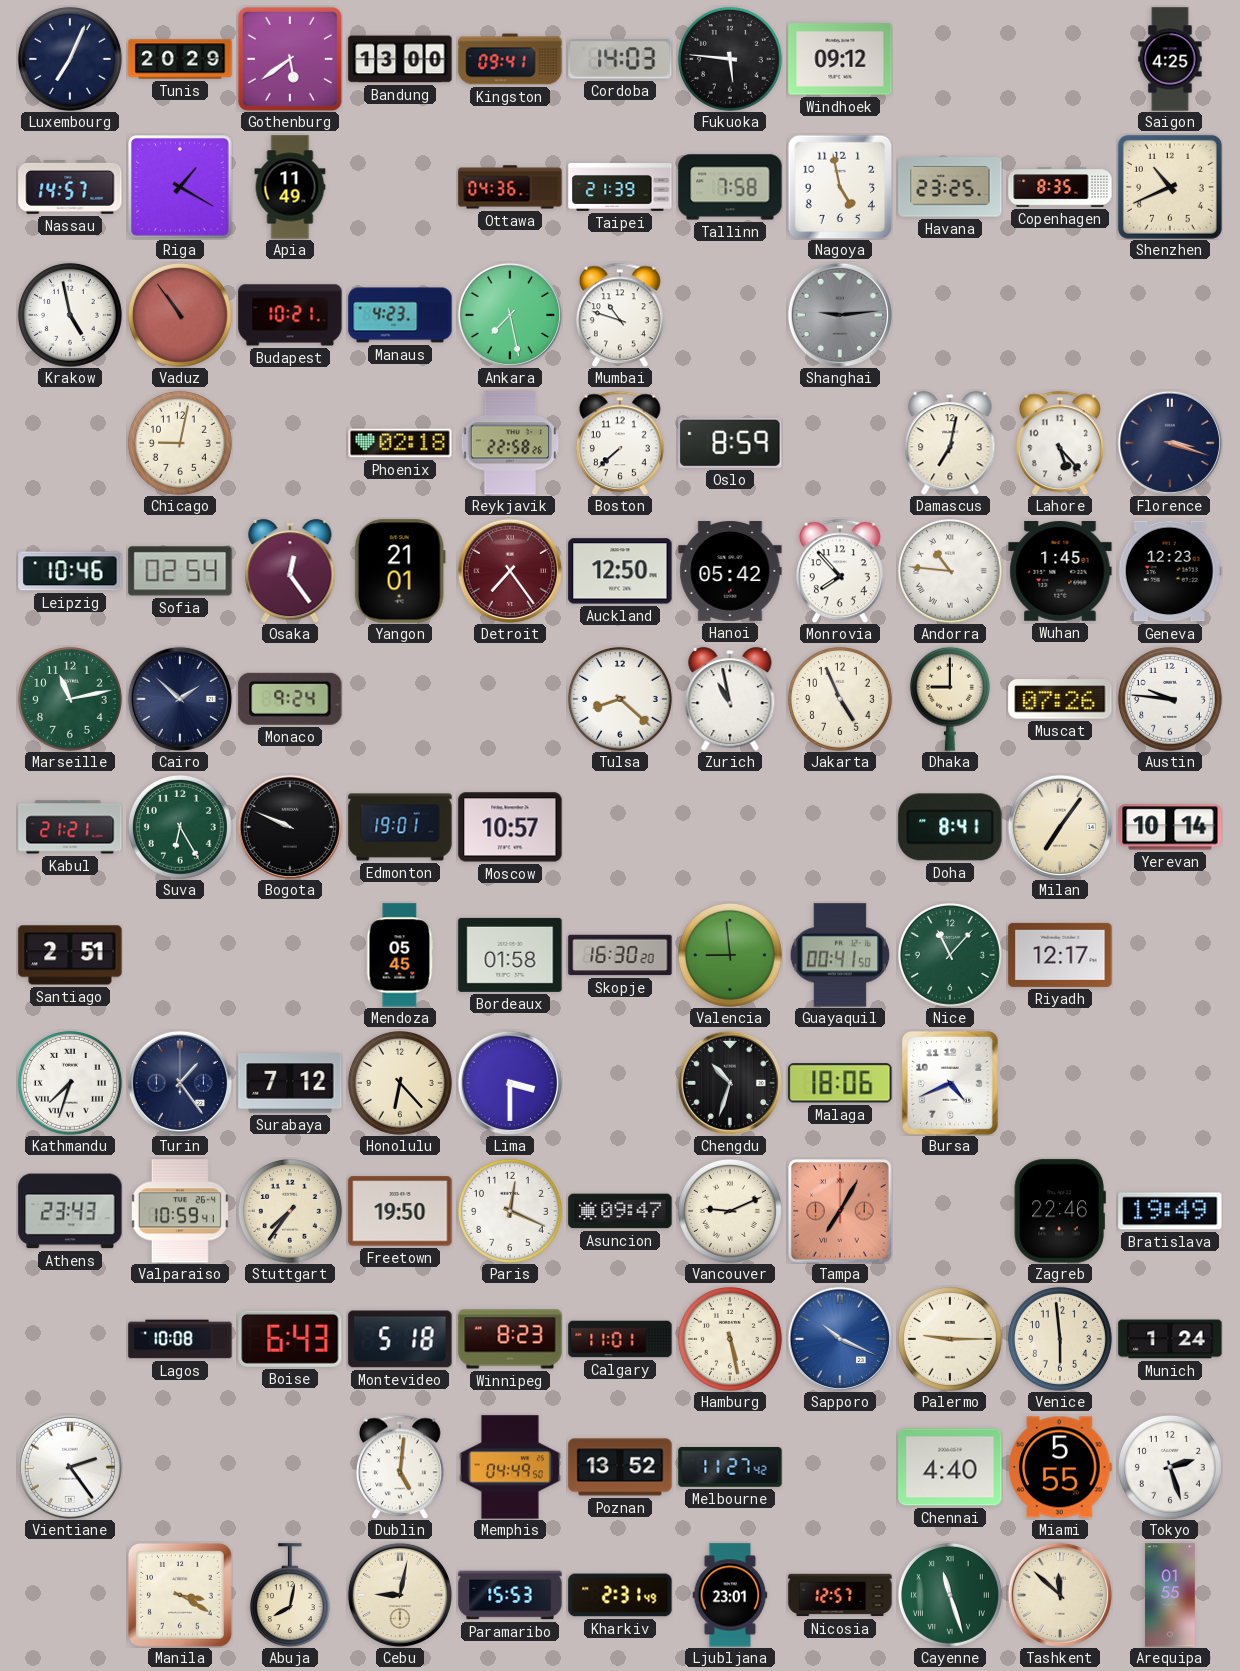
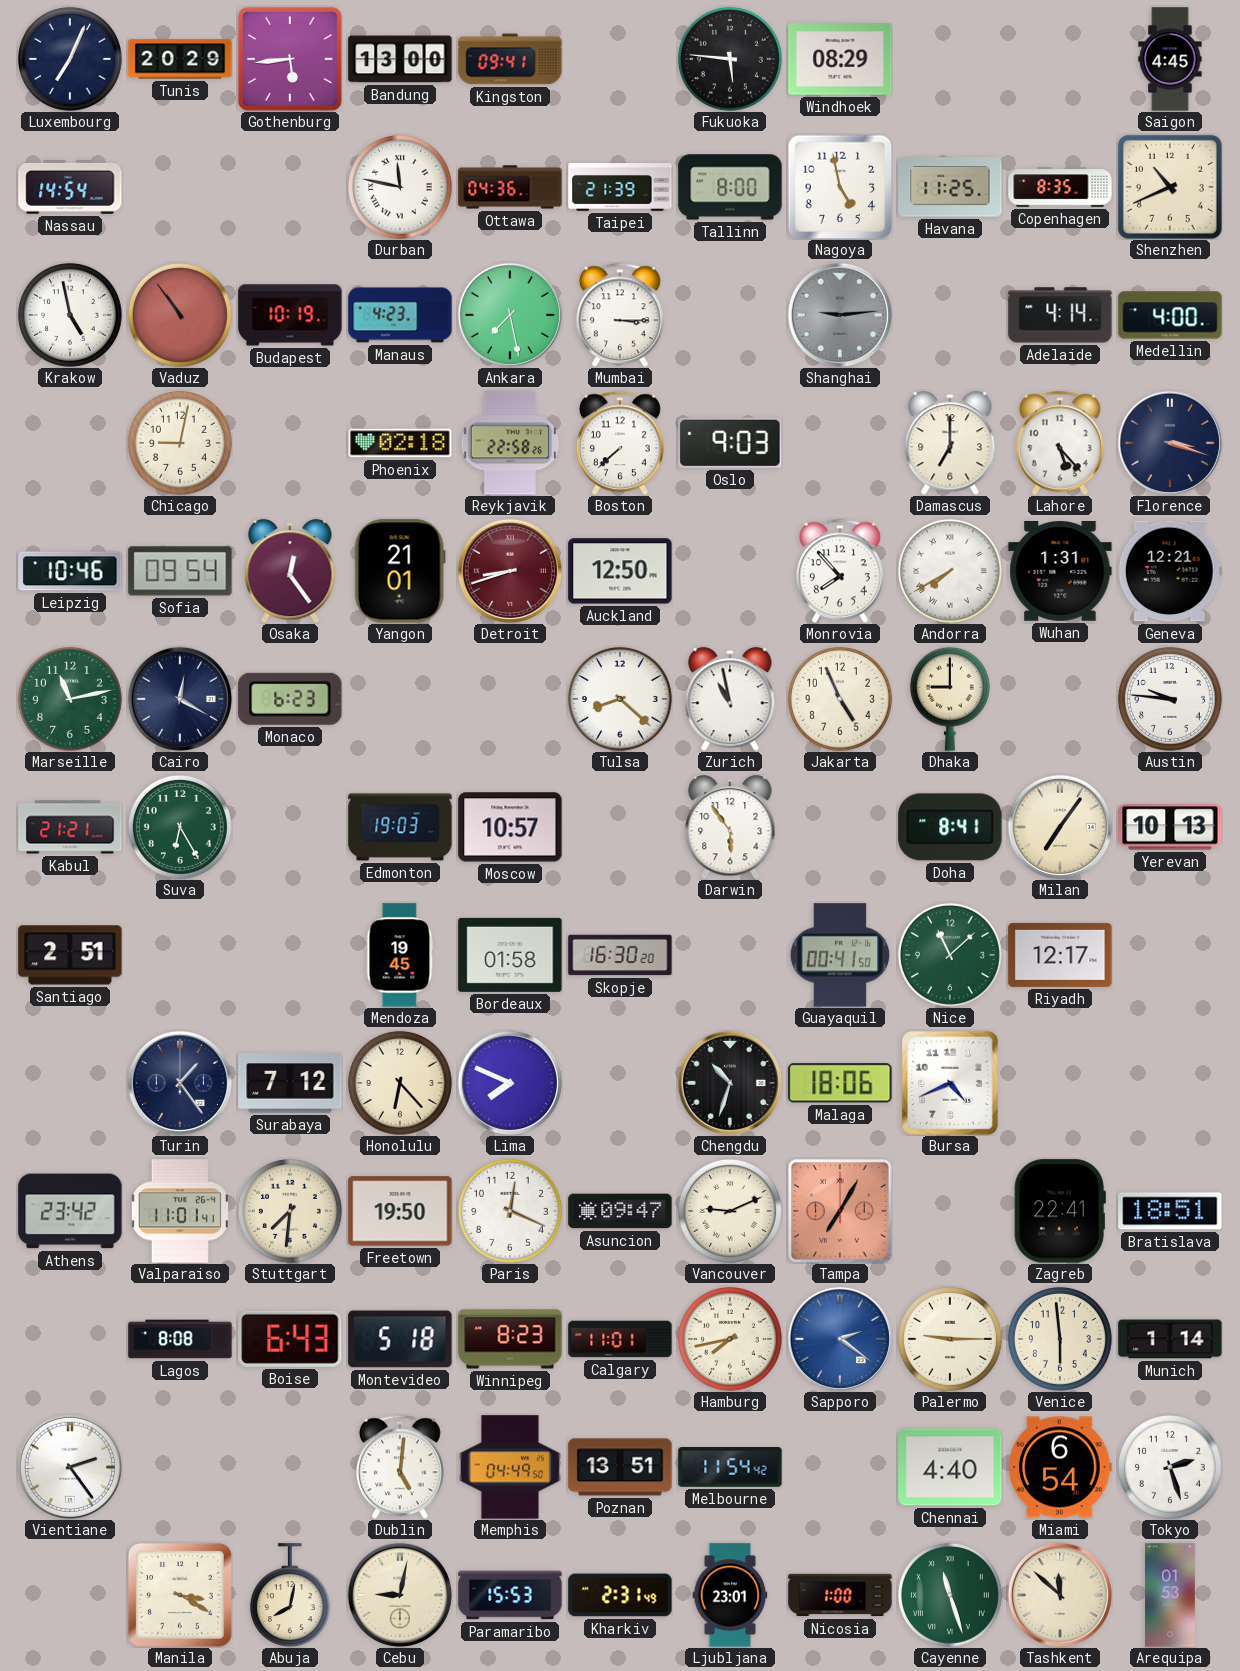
Gothenburg: 5:39 -> 5:44
Cordoba: 14:03 -> none
Windhoek: 09:12 -> 08:29
Saigon: 4:25 -> 4:45
Nassau: 14:57 -> 14:54
Riga: 1:20 -> none
Apia: 11:49 -> none
Durban: none -> 11:47
Tallinn: 7:58 -> 8:00
Havana: 23:25 -> 11:25
Budapest: 10:21 -> 10:19
Mumbai: 10:48 -> 3:15
Adelaide: none -> 4:14
Medellin: none -> 4:00
Oslo: 8:59 -> 9:03
Damascus: 7:02 -> 7:00
Sofia: 02:54 -> 09:54
Detroit: 7:24 -> 8:42
Hanoi: 05:42 -> none
Andorra: 10:46 -> 7:40
Wuhan: 1:45 -> 1:31
Geneva: 12:23 -> 12:21
Cairo: 1:52 -> 12:20
Monaco: 9:24 -> 6:23
Muscat: 07:26 -> none
Bogota: 9:49 -> none
Edmonton: 19:01 -> 19:03
Darwin: none -> 5:54
Yerevan: 10:14 -> 10:13
Mendoza: 05:45 -> 19:45
Valencia: 8:59 -> none
Nice: 11:07 -> 11:08
Kathmandu: 7:33 -> none
Lima: 3:30 -> 7:49
Athens: 23:43 -> 23:42
Valparaiso: 10:59 -> 11:01
Stuttgart: 7:36 -> 7:31
Zagreb: 22:46 -> 22:41
Bratislava: 19:49 -> 18:51
Lagos: 10:08 -> 8:08
Hamburg: 5:28 -> 7:43
Sapporo: 10:19 -> 2:21
Munich: 1:24 -> 1:14
Poznan: 13:52 -> 13:51
Melbourne: 11:27 -> 11:54
Miami: 5:55 -> 6:54
Nicosia: 12:57 -> 1:00
Arequipa: 01:55 -> 01:53
